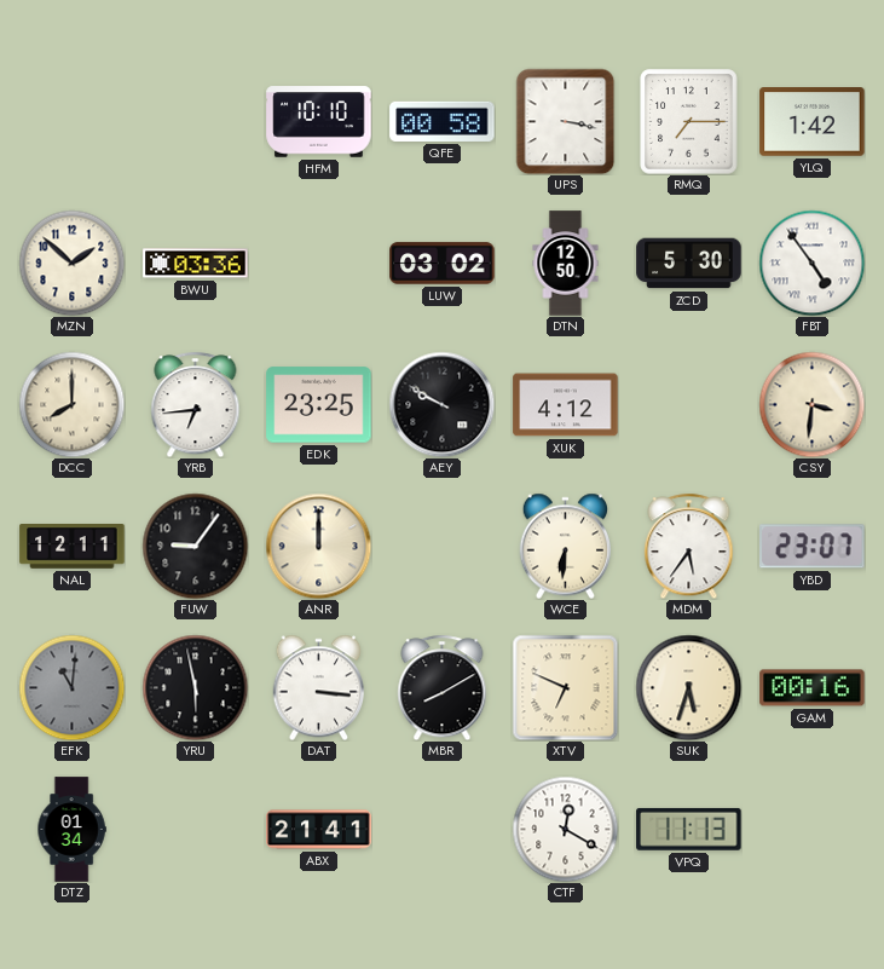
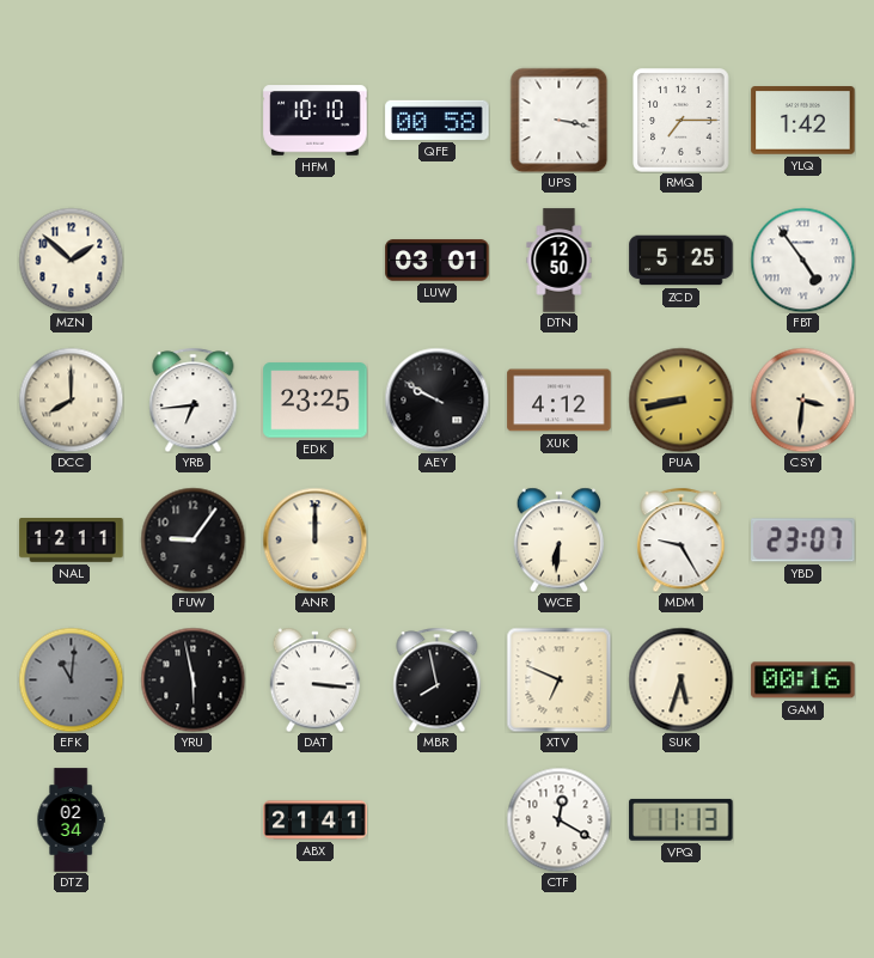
BWU: 03:36 -> none
LUW: 03:02 -> 03:01
ZCD: 5:30 -> 5:25
PUA: none -> 8:43
MDM: 5:36 -> 9:25
MBR: 8:10 -> 7:58
DTZ: 01:34 -> 02:34
